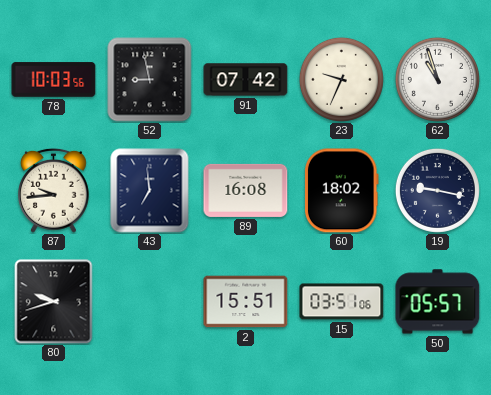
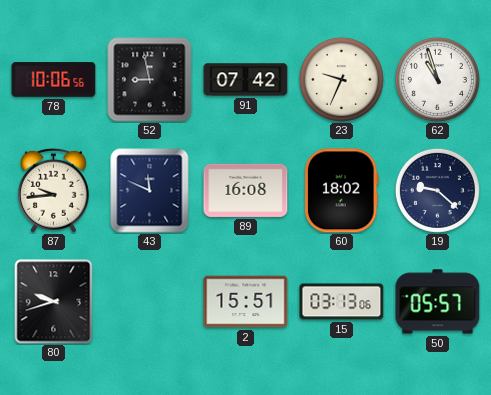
78: 10:03 -> 10:06
43: 6:59 -> 11:49
19: 9:17 -> 9:22
15: 03:51 -> 03:13
